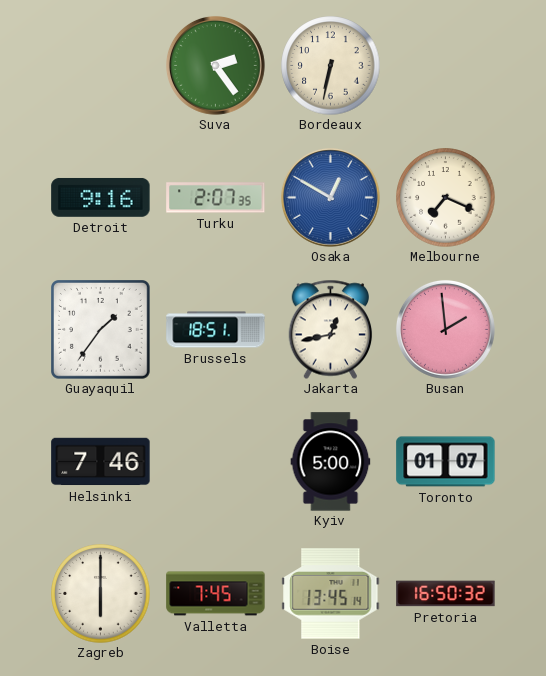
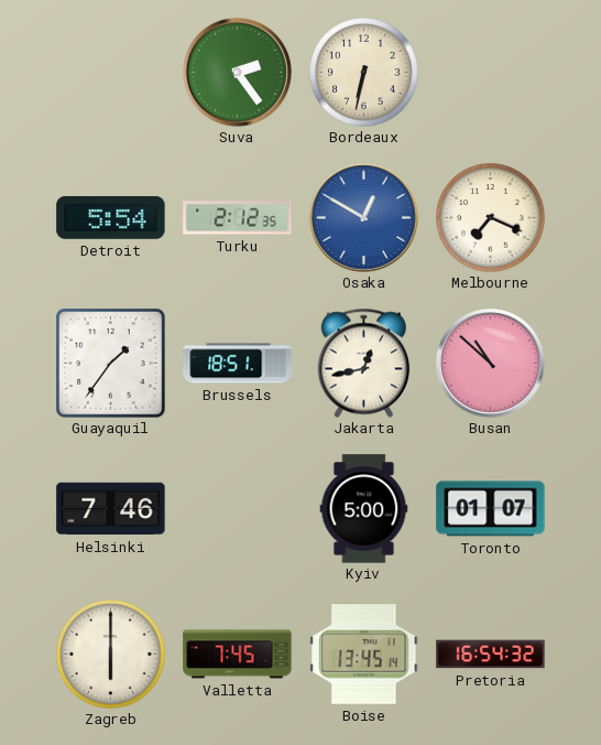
Detroit: 9:16 -> 5:54
Turku: 2:07 -> 2:12
Busan: 1:59 -> 10:52
Pretoria: 16:50 -> 16:54
